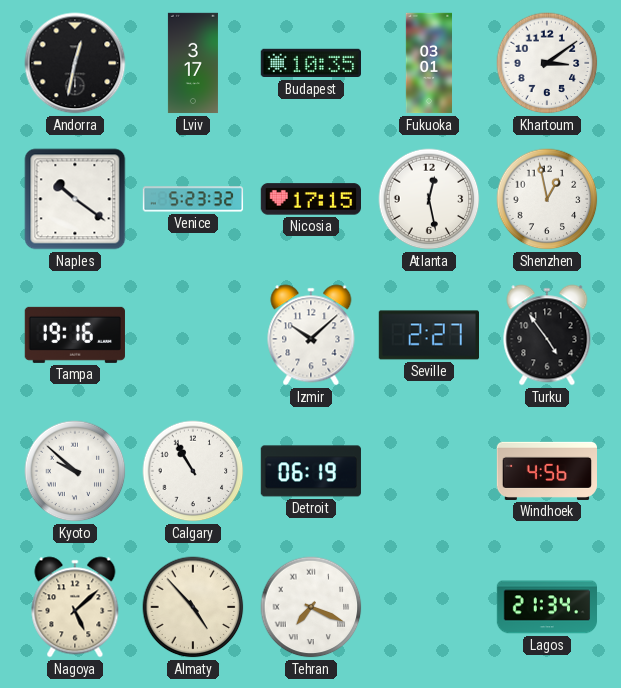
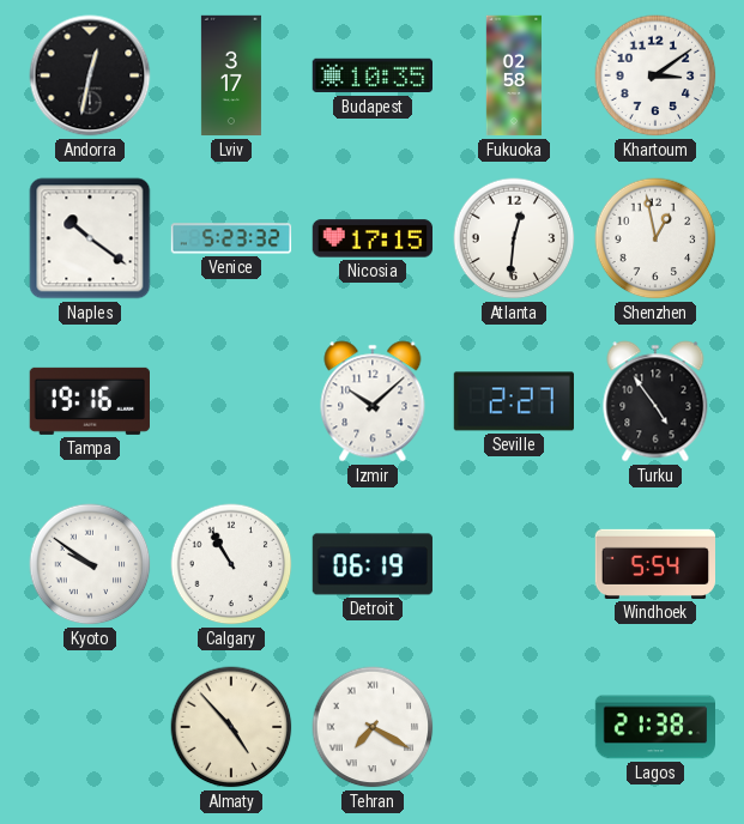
Fukuoka: 03:01 -> 02:58
Atlanta: 12:28 -> 12:31
Kyoto: 9:52 -> 9:51
Windhoek: 4:56 -> 5:54
Nagoya: 5:08 -> none
Tehran: 7:19 -> 7:20
Lagos: 21:34 -> 21:38
